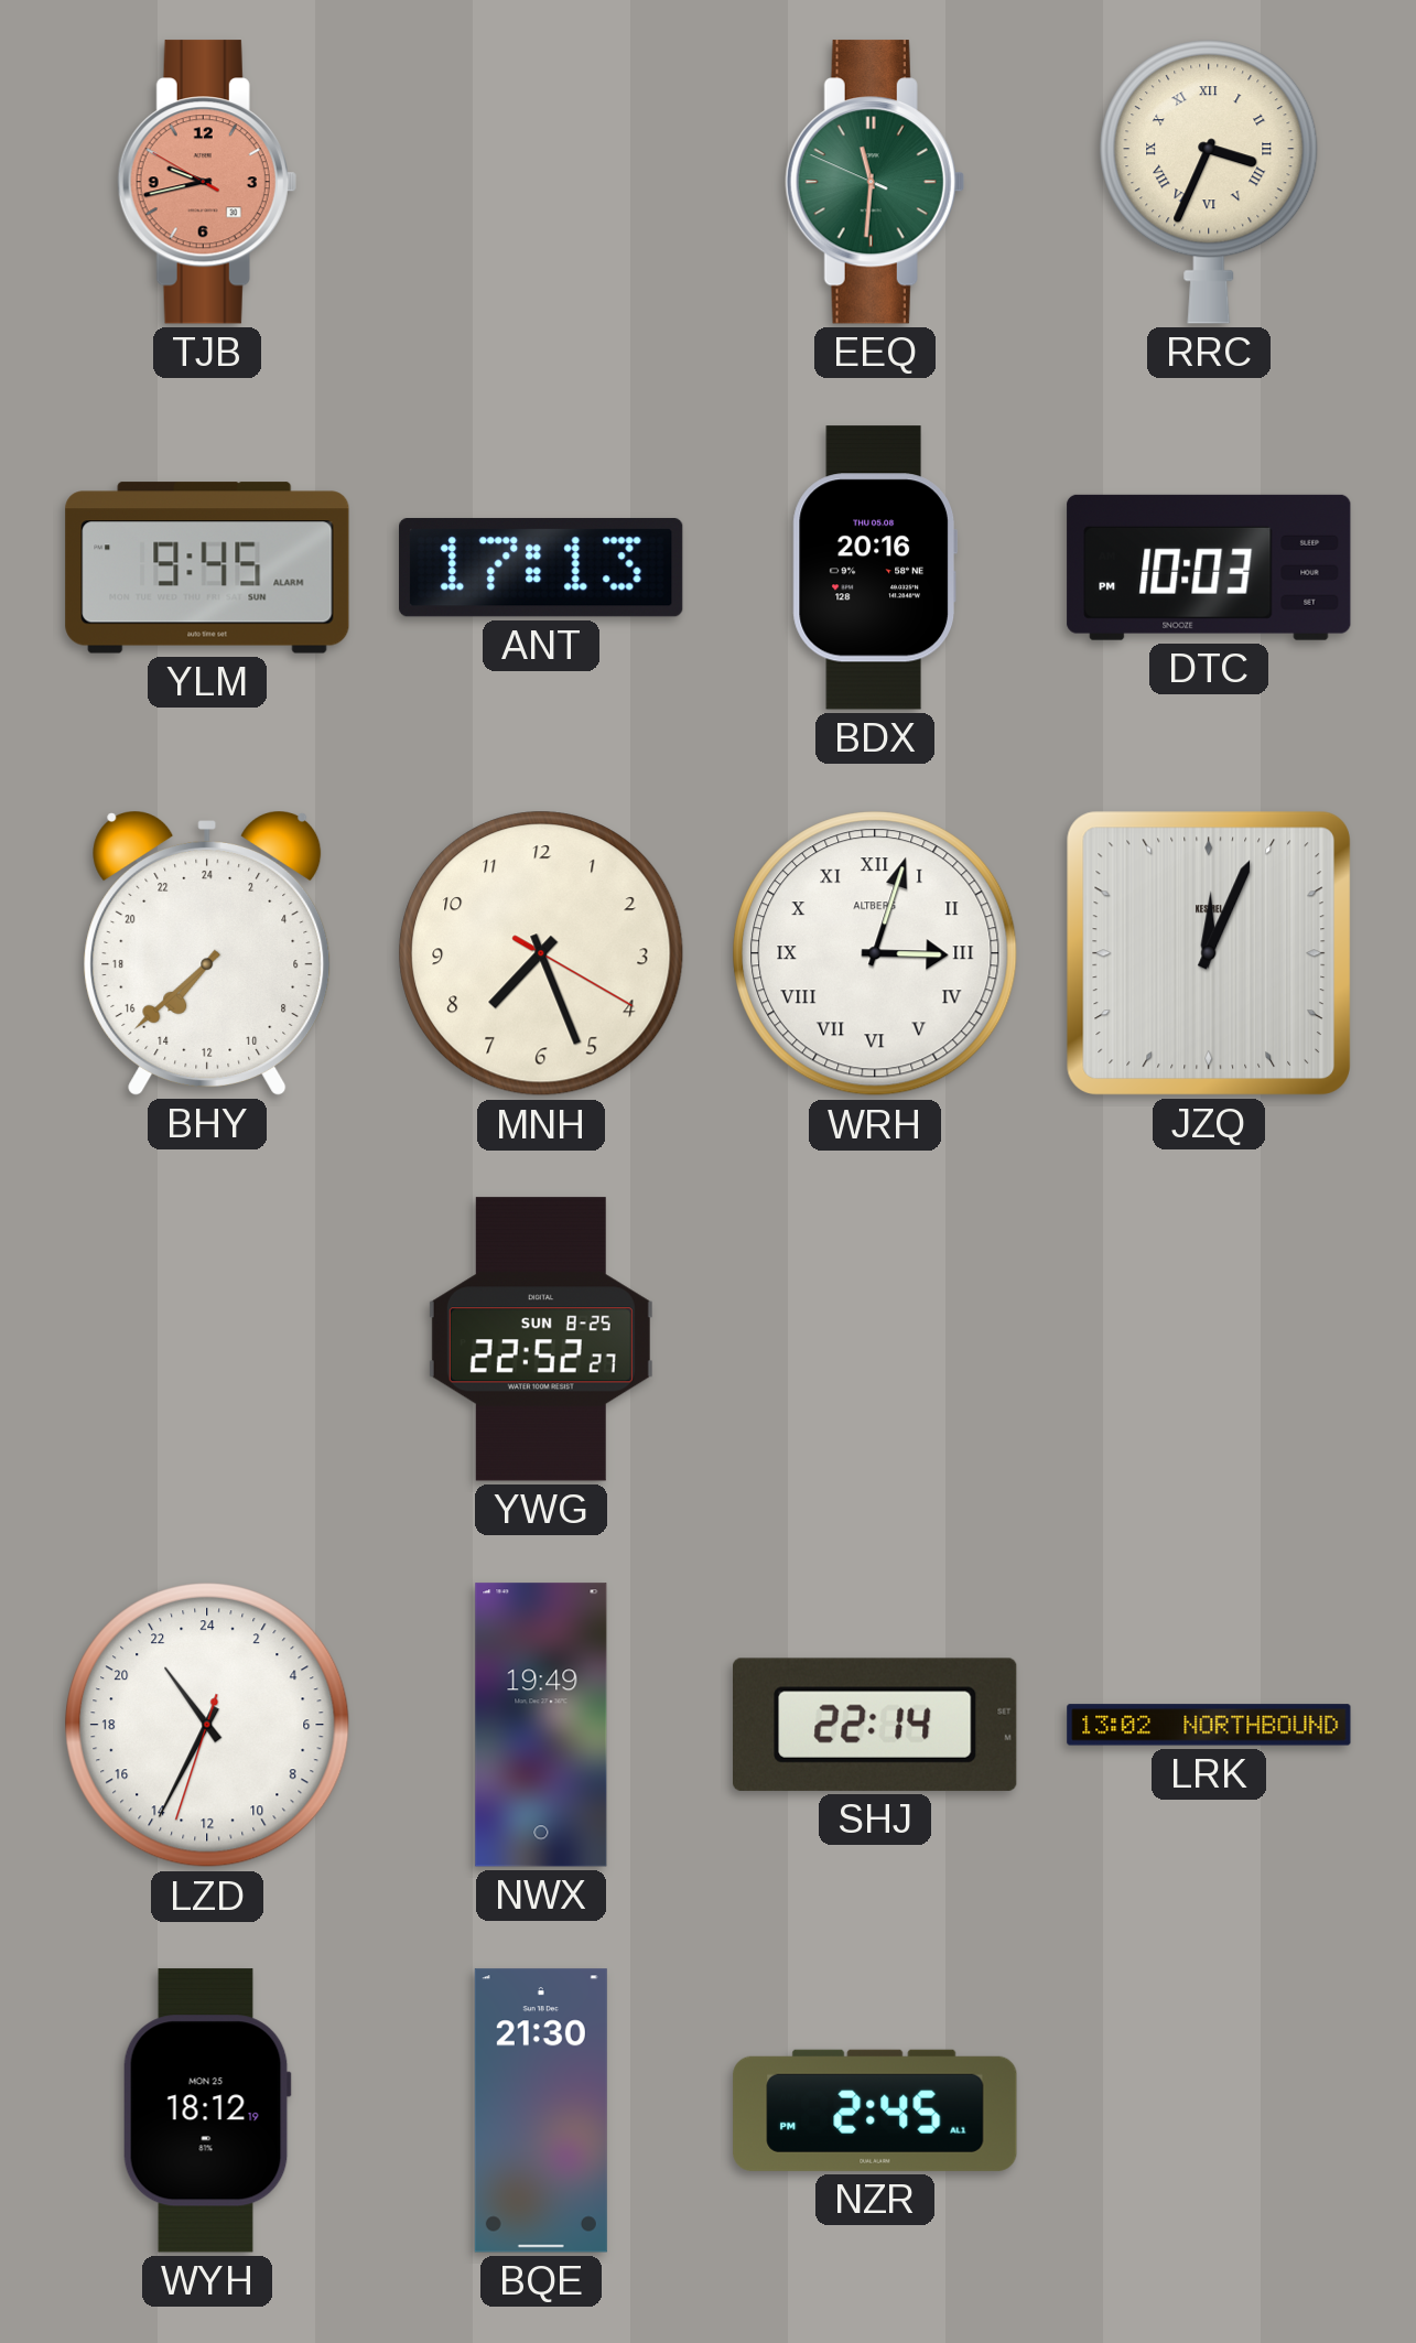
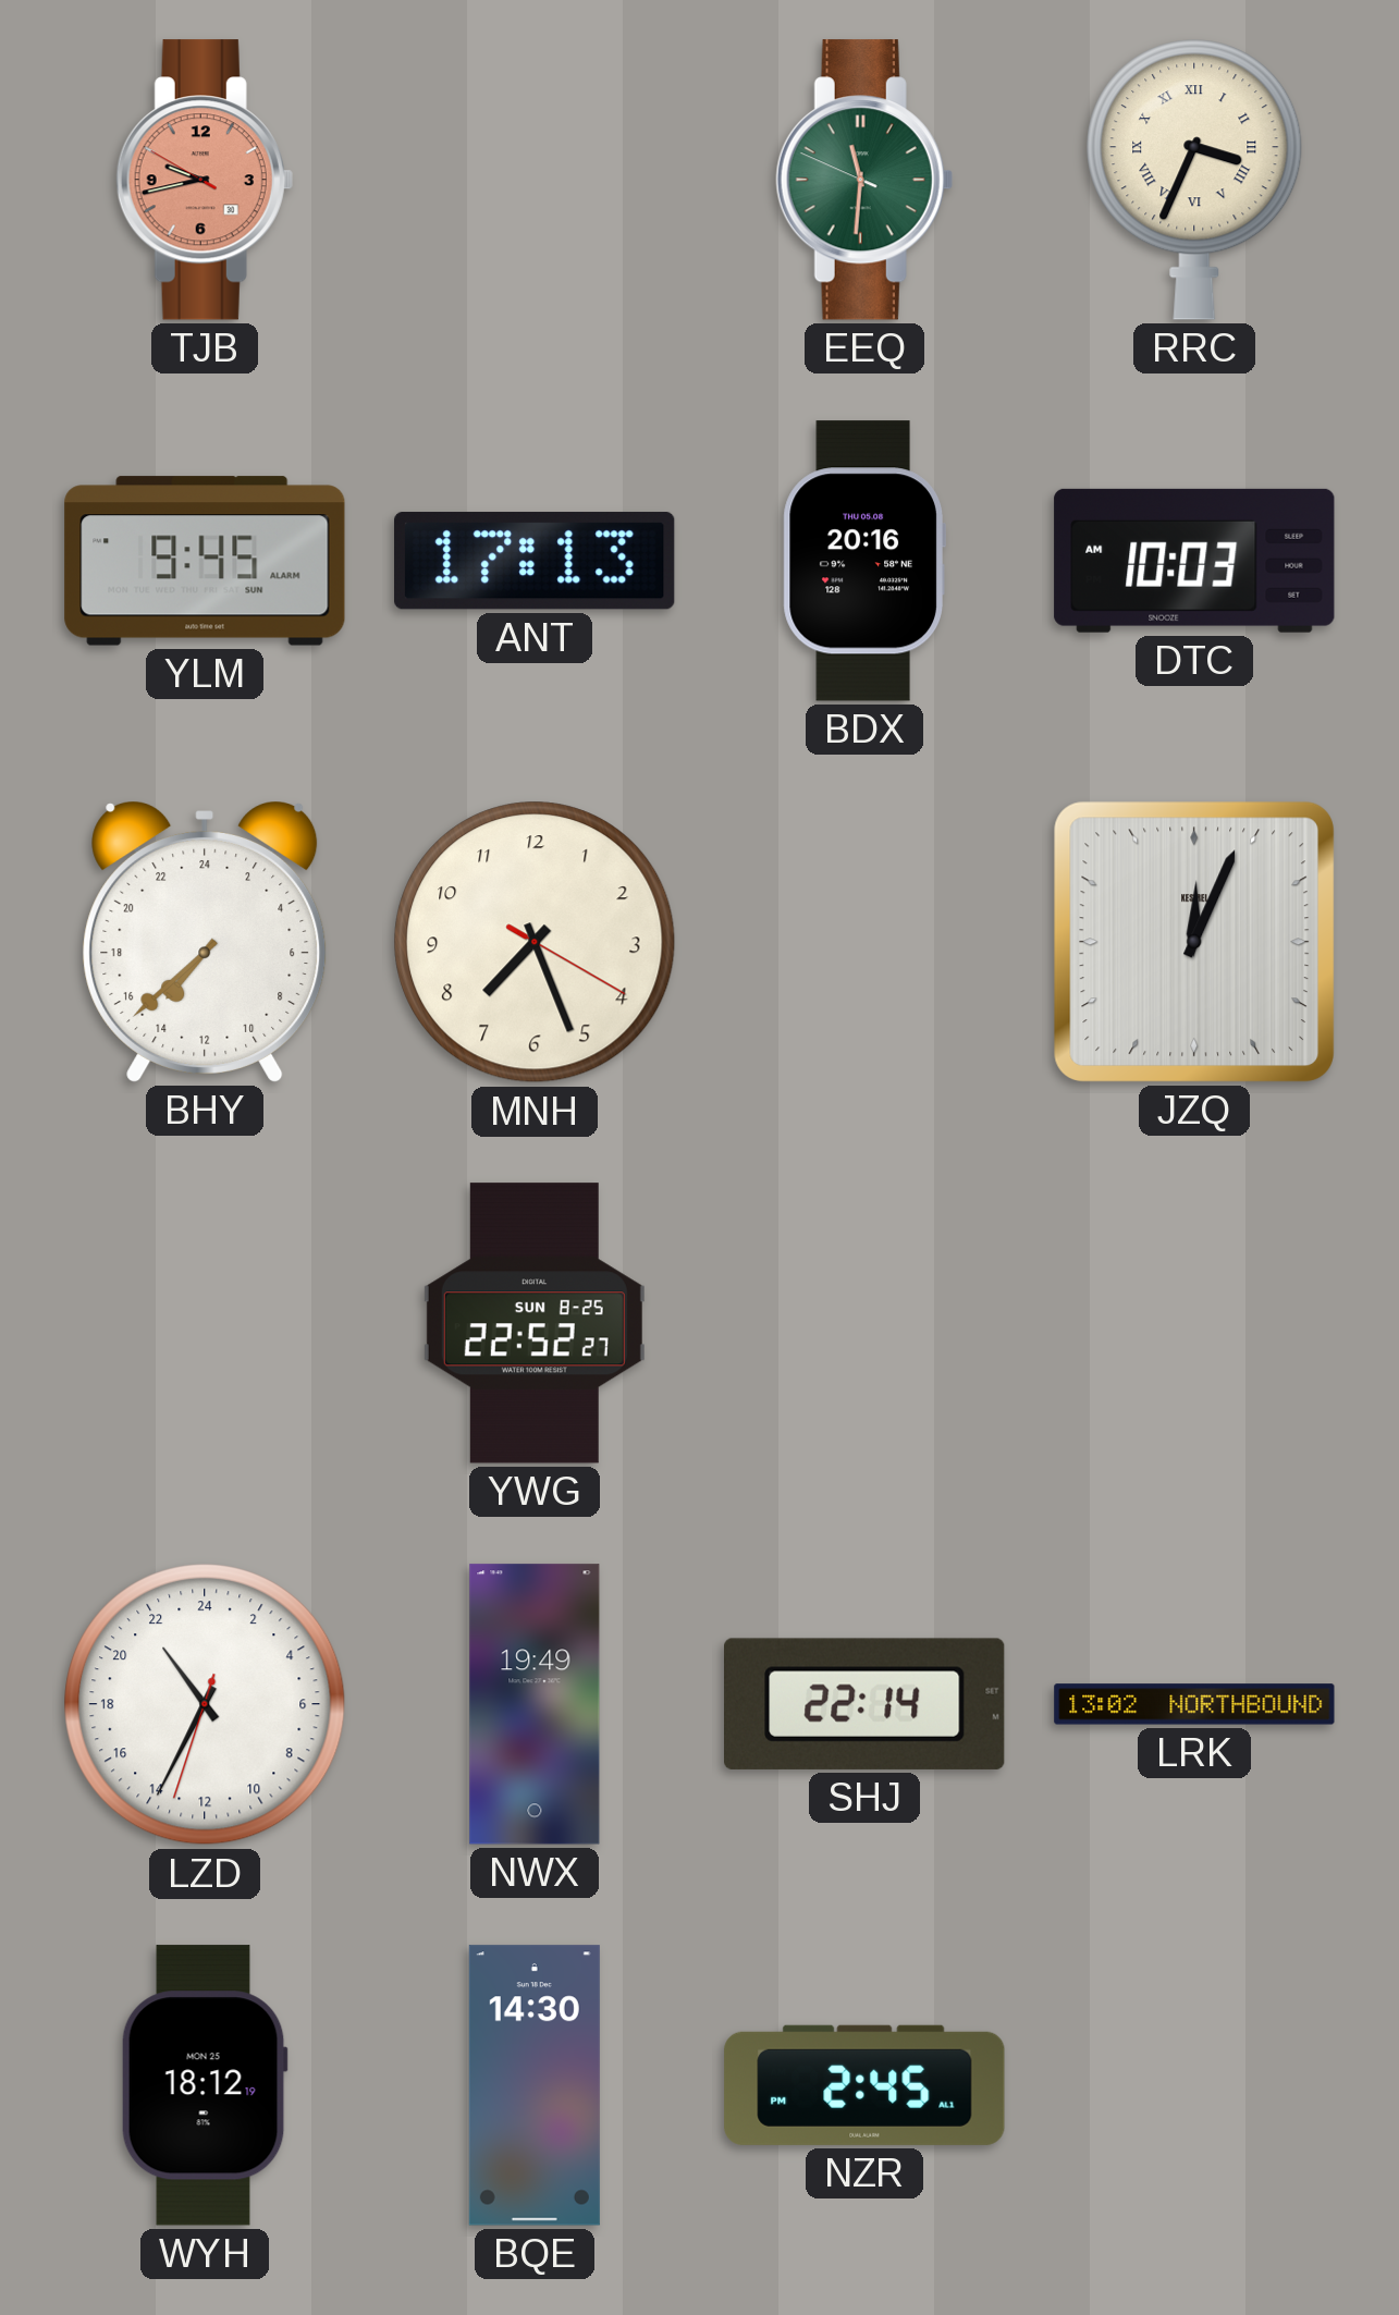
DTC: 10:03 PM -> 10:03 AM
WRH: 3:03 -> none
BQE: 21:30 -> 14:30
